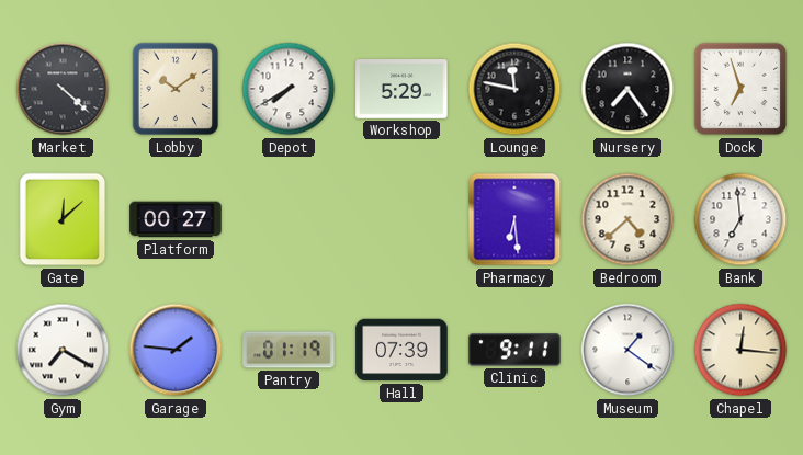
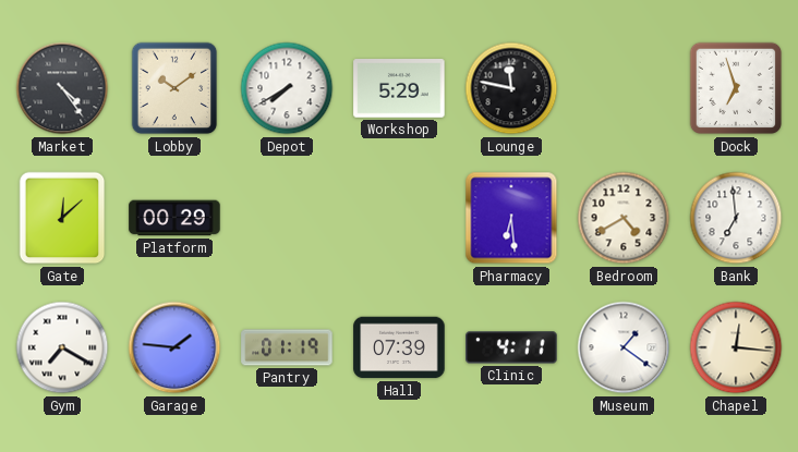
Market: 4:22 -> 4:24
Nursery: 7:24 -> none
Platform: 00:27 -> 00:29
Bedroom: 4:38 -> 4:40
Clinic: 9:11 -> 4:11
